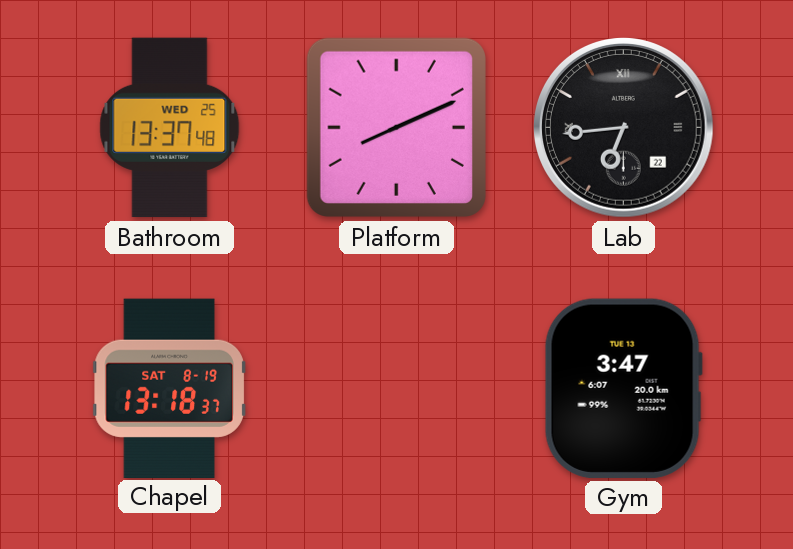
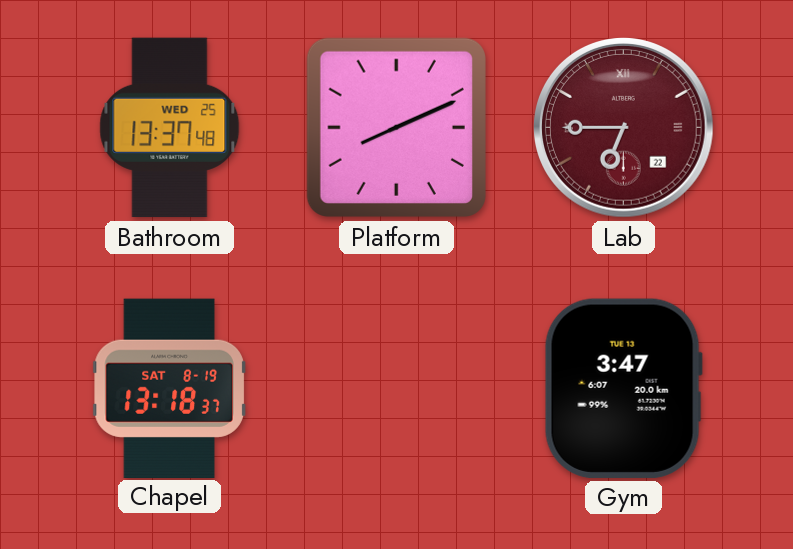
Lab: 6:44 -> 6:45
Lab dial: black -> burgundy
